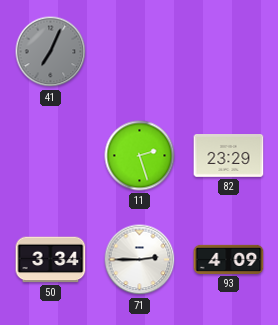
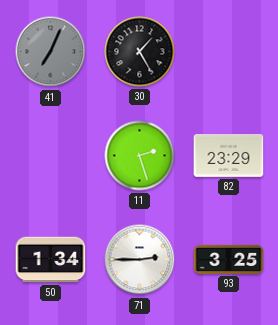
30: none -> 1:25
50: 3:34 -> 1:34
93: 4:09 -> 3:25
